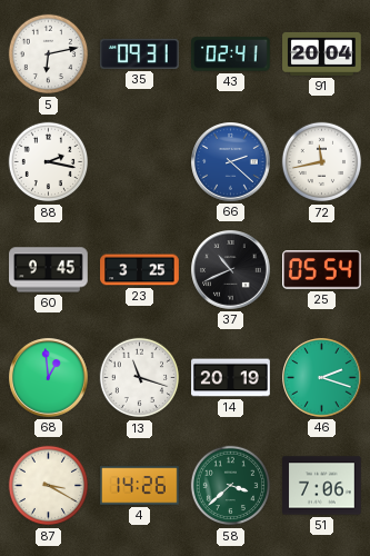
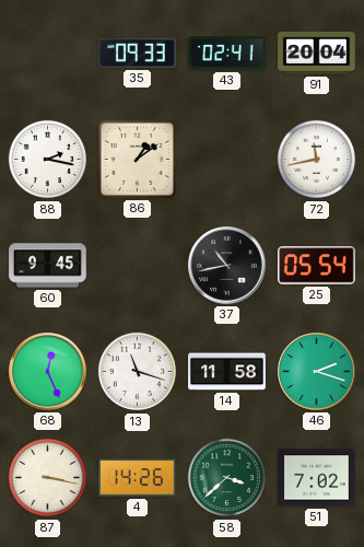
5: 6:13 -> none
35: 09:31 -> 09:33
86: none -> 1:09
66: 2:22 -> none
23: 3:25 -> none
37: 10:41 -> 10:43
68: 12:59 -> 12:26
14: 20:19 -> 11:58
87: 3:20 -> 3:17
51: 7:06 -> 7:02
